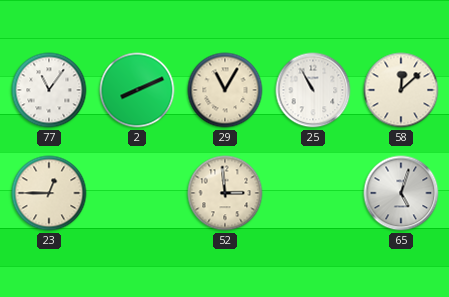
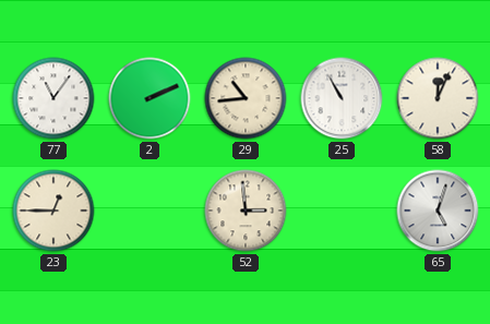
2: 8:11 -> 2:11
29: 11:05 -> 10:44
58: 12:08 -> 12:04
